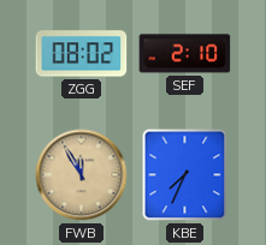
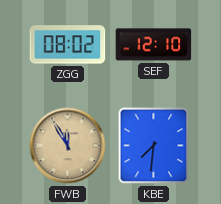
SEF: 2:10 -> 12:10
KBE: 7:34 -> 7:31
